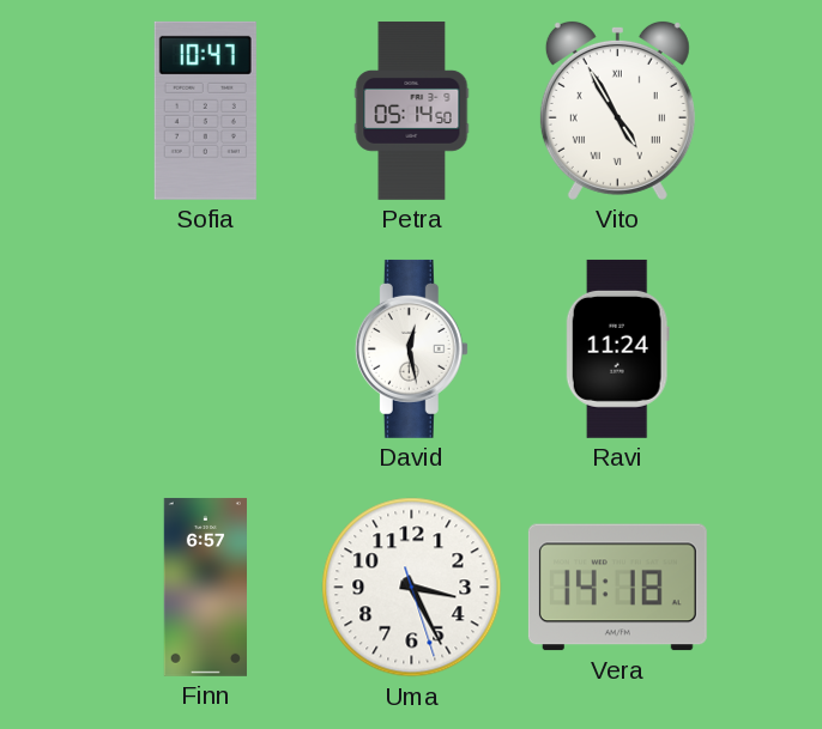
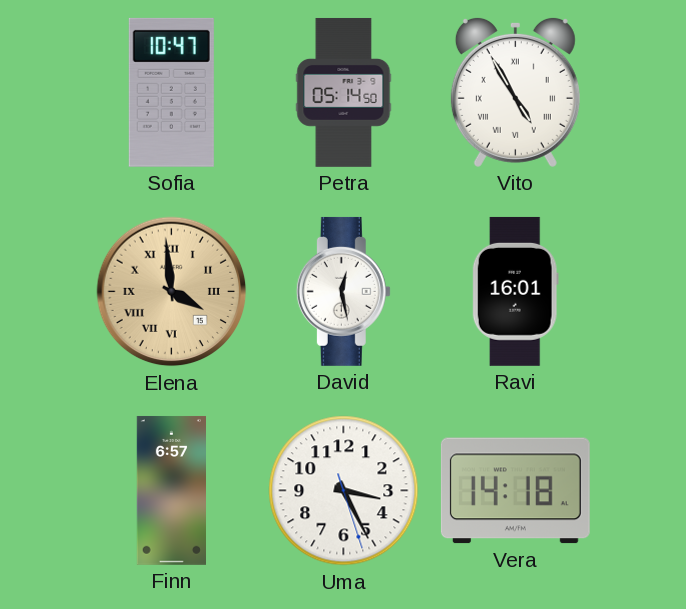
Elena: none -> 3:59
Ravi: 11:24 -> 16:01
